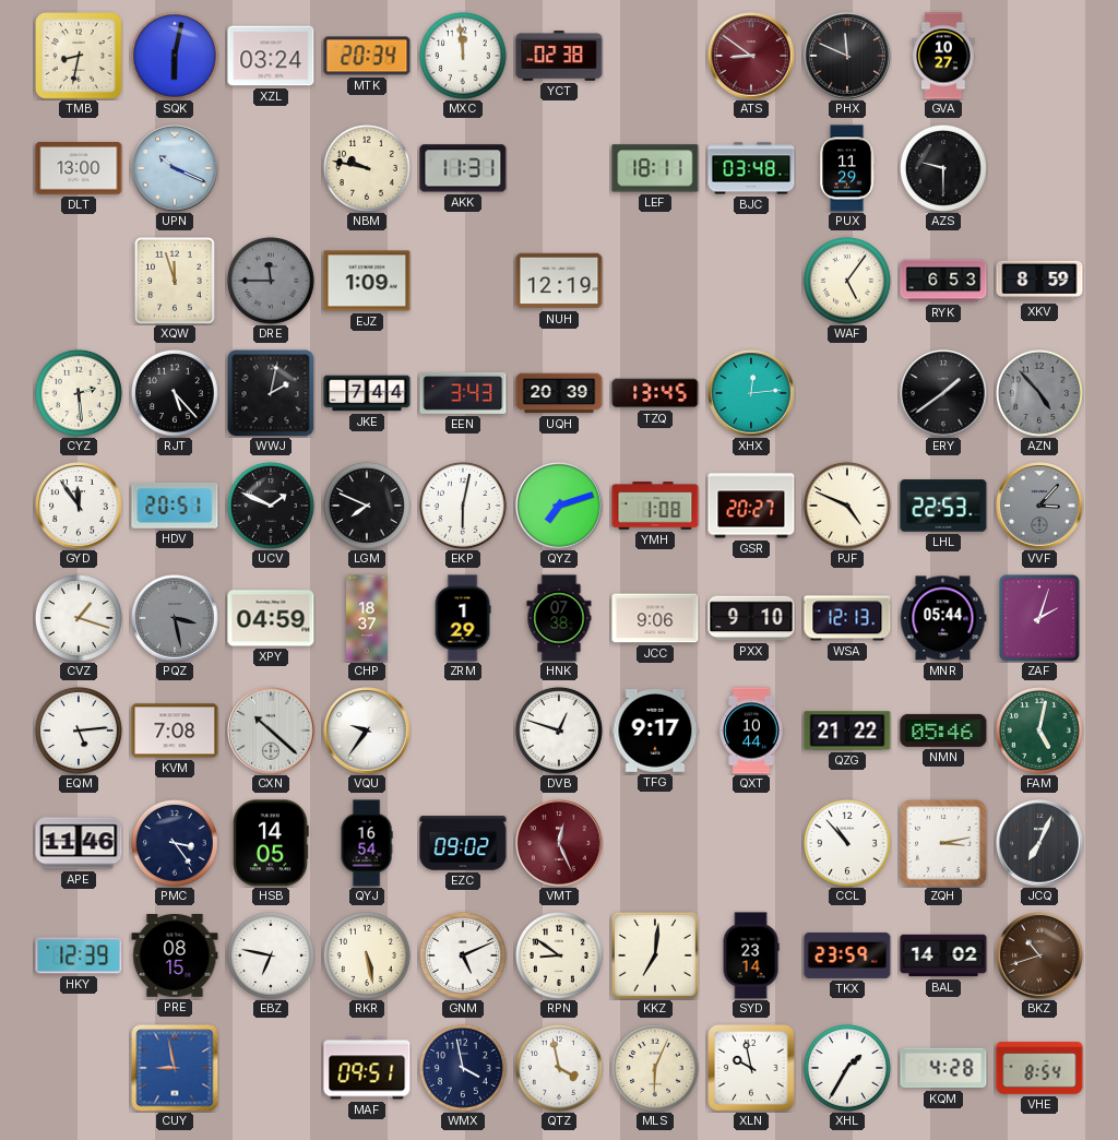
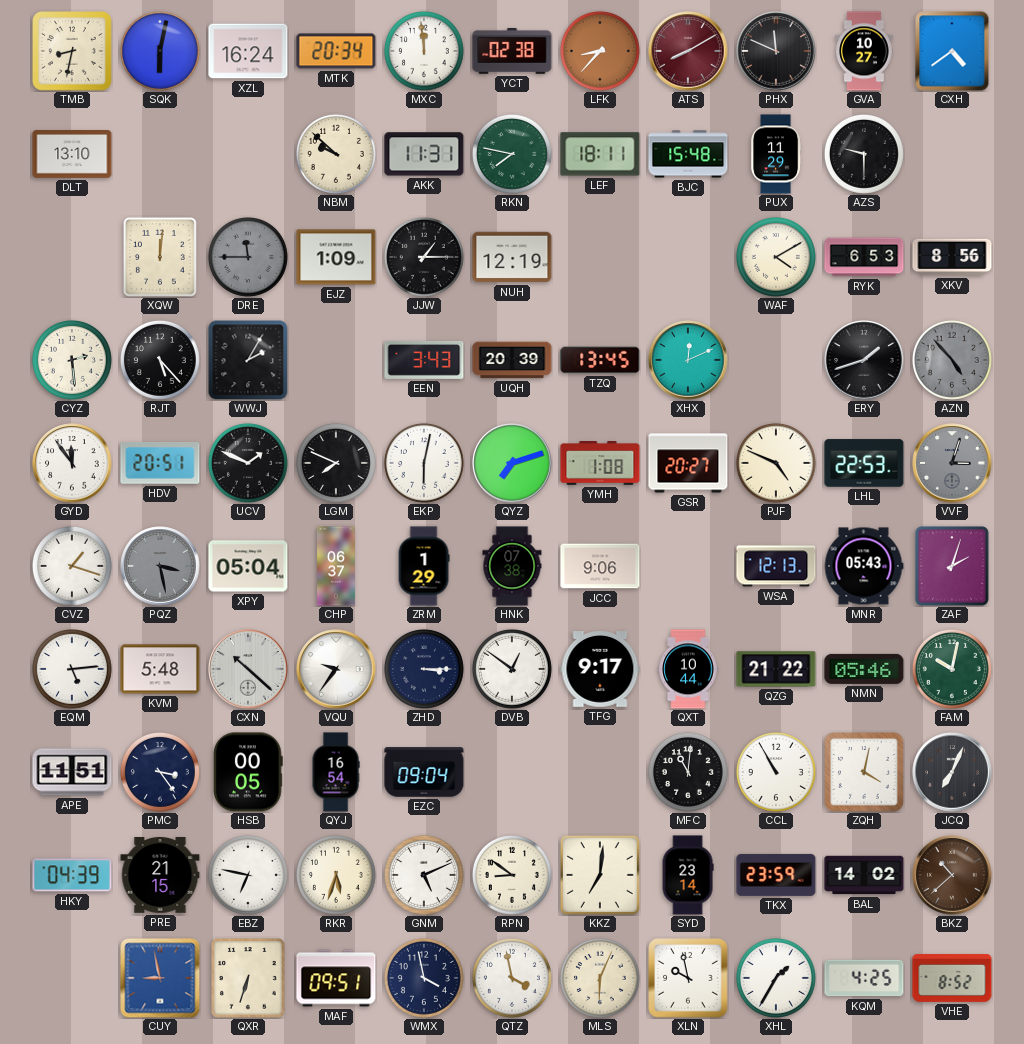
XZL: 03:24 -> 16:24
LFK: none -> 8:37
ATS: 8:51 -> 8:10
CXH: none -> 4:39
DLT: 13:00 -> 13:10
UPN: 10:19 -> none
NBM: 9:47 -> 9:52
RKN: none -> 7:47
BJC: 03:48 -> 15:48
XQW: 11:57 -> 12:01
JJW: none -> 1:15
WAF: 5:06 -> 4:10
XKV: 8:59 -> 8:56
WWJ: 2:02 -> 2:05
JKE: 7:44 -> none
XHX: 12:14 -> 12:11
ERY: 1:39 -> 1:42
VVF: 3:07 -> 3:03
XPY: 04:59 -> 05:04
CHP: 18:37 -> 06:37
PXX: 9:10 -> none
MNR: 05:44 -> 05:43
KVM: 7:08 -> 5:48
ZHD: none -> 3:15
DVB: 12:48 -> 12:51
FAM: 5:02 -> 10:02
APE: 11:46 -> 11:51
HSB: 14:05 -> 00:05
EZC: 09:02 -> 09:04
VMT: 12:26 -> none
MFC: none -> 11:01
CCL: 10:53 -> 10:55
ZQH: 3:13 -> 4:02
HKY: 12:39 -> 04:39
PRE: 08:15 -> 21:15
RKR: 5:28 -> 5:33
BKZ: 10:42 -> 10:38
QXR: none -> 6:33
KQM: 4:28 -> 4:25
VHE: 8:54 -> 8:52
